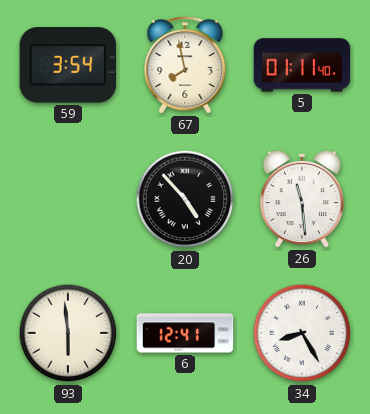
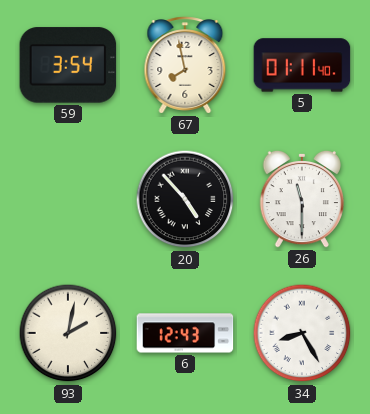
26: 11:29 -> 11:30
93: 5:59 -> 2:02
6: 12:41 -> 12:43
